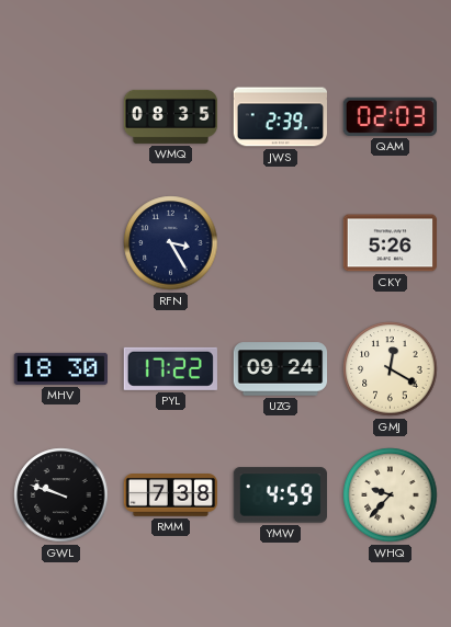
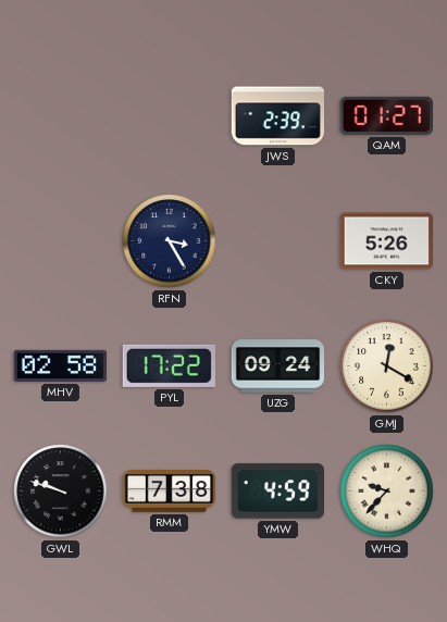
WMQ: 08:35 -> none
QAM: 02:03 -> 01:27
MHV: 18:30 -> 02:58
